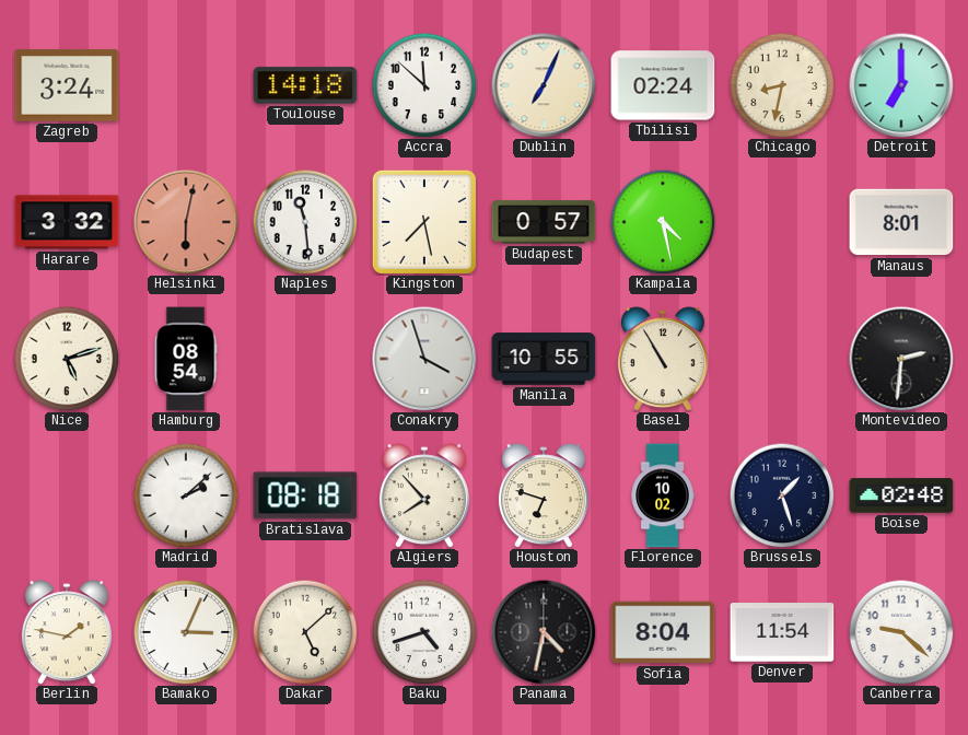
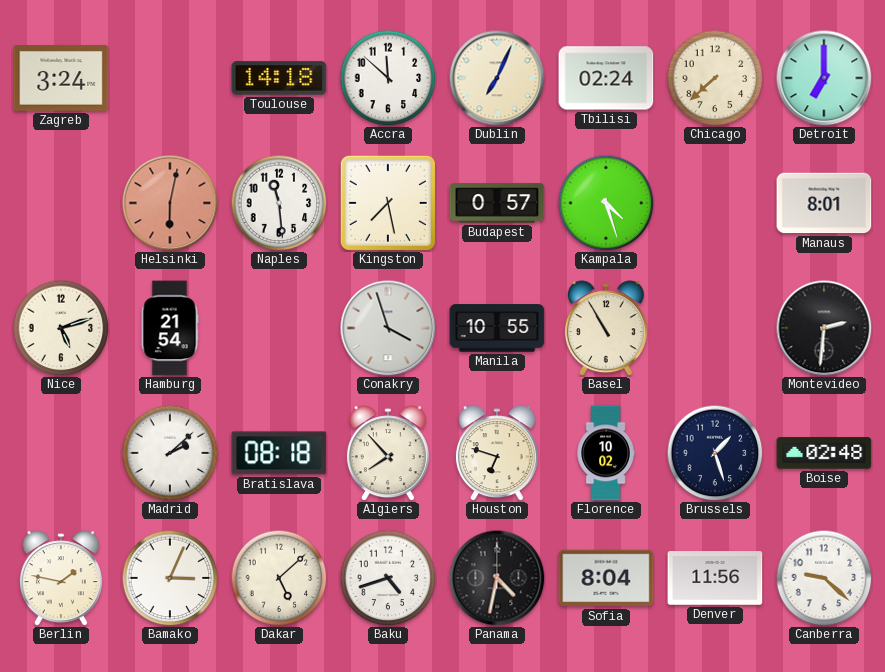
Chicago: 8:32 -> 7:38
Harare: 3:32 -> none
Kampala: 4:28 -> 4:27
Hamburg: 08:54 -> 21:54
Denver: 11:54 -> 11:56
